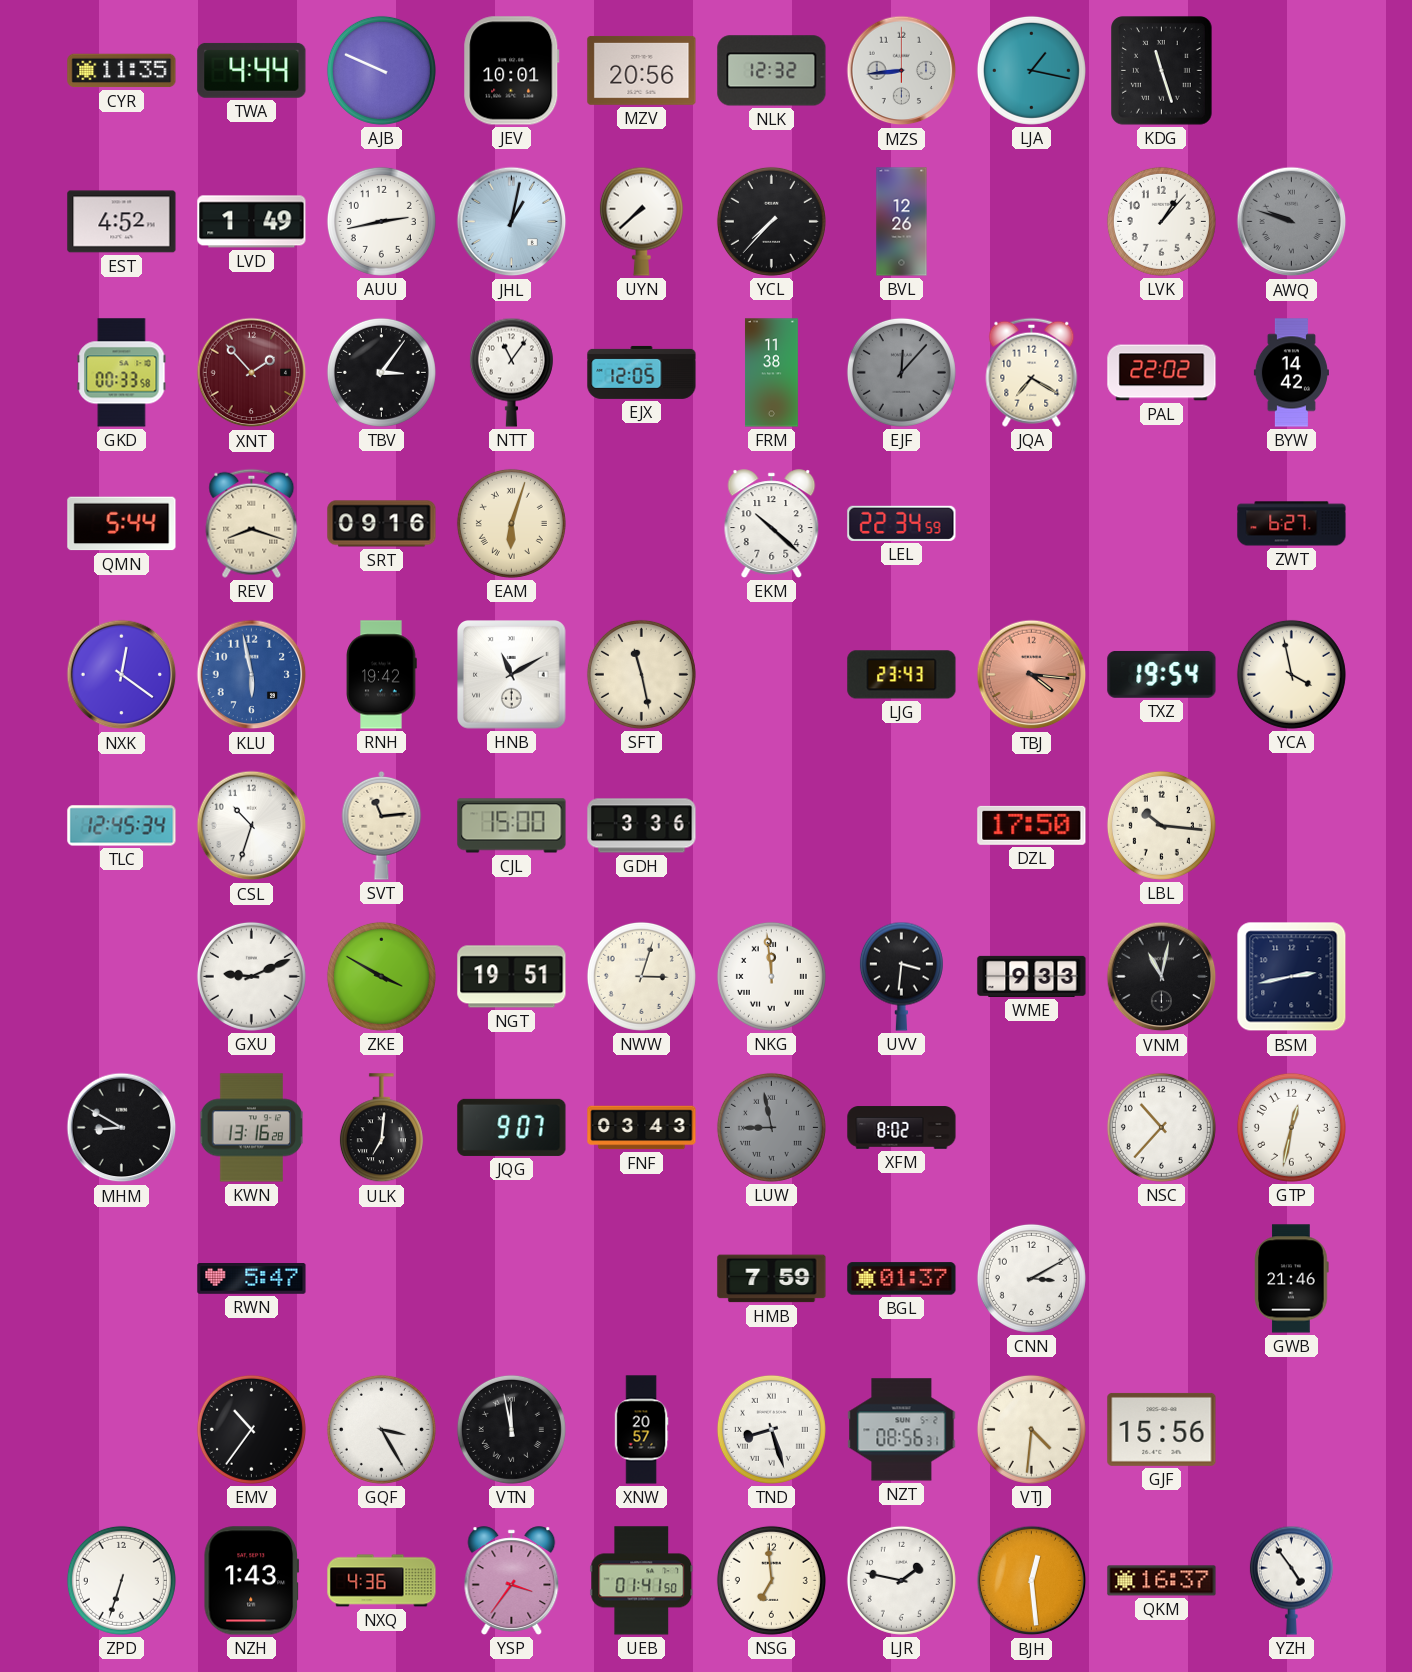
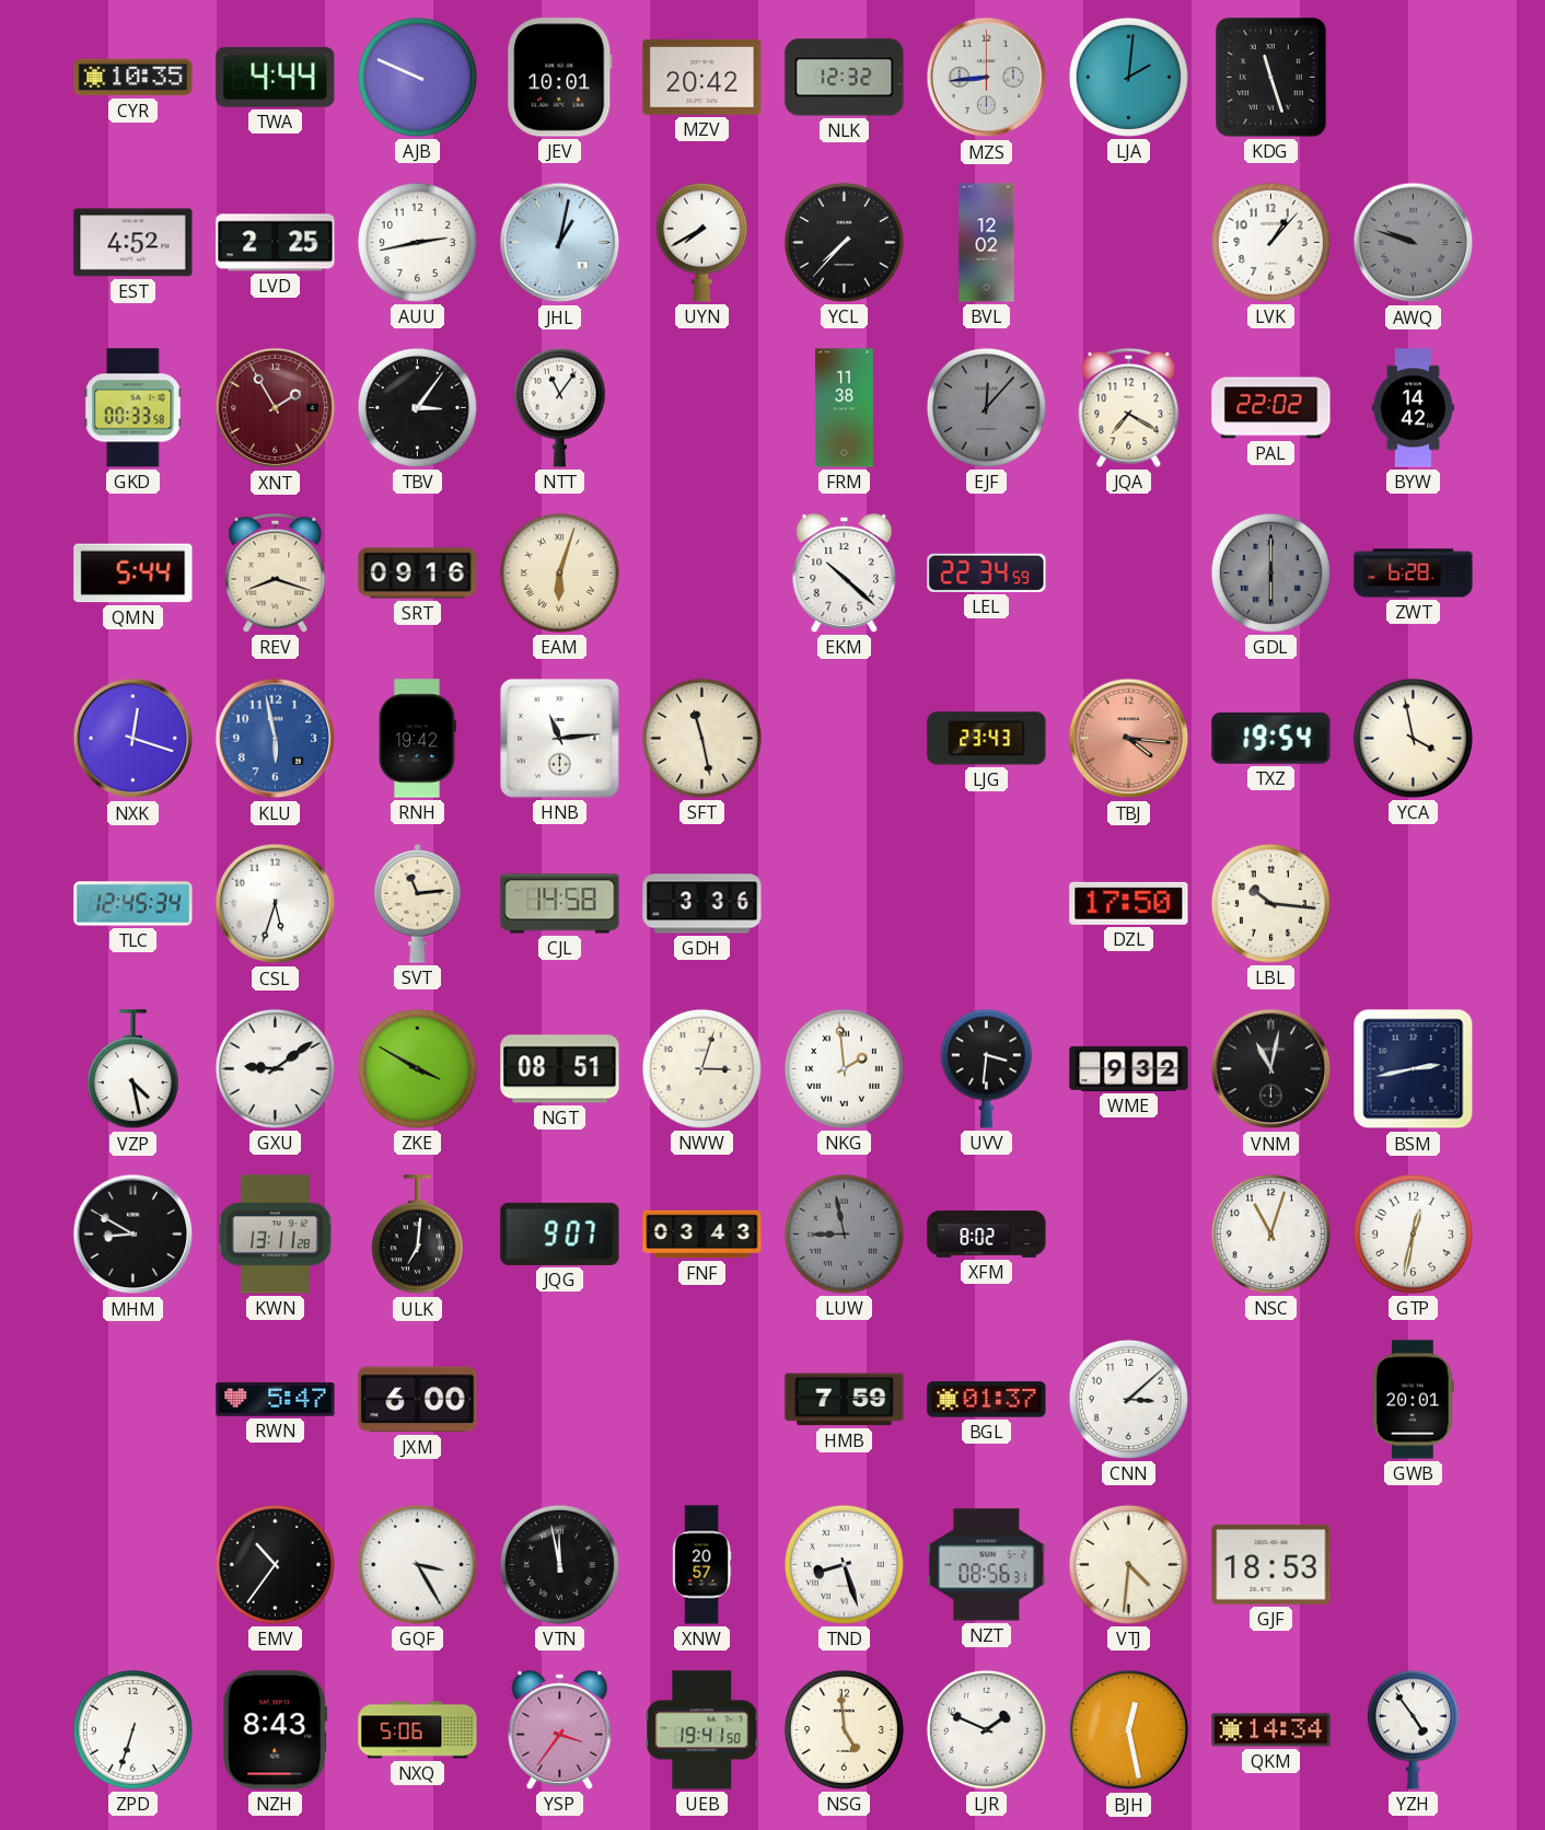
CYR: 11:35 -> 10:35
MZV: 20:56 -> 20:42
LJA: 1:17 -> 2:01
LVD: 1:49 -> 2:25
UYN: 7:38 -> 7:40
BVL: 12:26 -> 12:02
XNT: 1:53 -> 1:55
EJX: 12:05 -> none
GDL: none -> 6:00
ZWT: 6:27 -> 6:28
NXK: 12:21 -> 12:18
HNB: 11:10 -> 11:14
CSL: 10:33 -> 5:33
CJL: 15:00 -> 14:58
VZP: none -> 4:28
GXU: 9:11 -> 9:09
NGT: 19:51 -> 08:51
NKG: 11:59 -> 1:59
WME: 9:33 -> 9:32
KWN: 13:16 -> 13:11
NSC: 10:37 -> 11:03
JXM: none -> 6:00
CNN: 3:10 -> 3:08
GWB: 21:46 -> 20:01
GJF: 15:56 -> 18:53
NZH: 1:43 -> 8:43
NXQ: 4:36 -> 5:06
UEB: 01:41 -> 19:41
NSG: 6:59 -> 4:59
LJR: 1:47 -> 1:49
BJH: 12:29 -> 12:28
QKM: 16:37 -> 14:34
